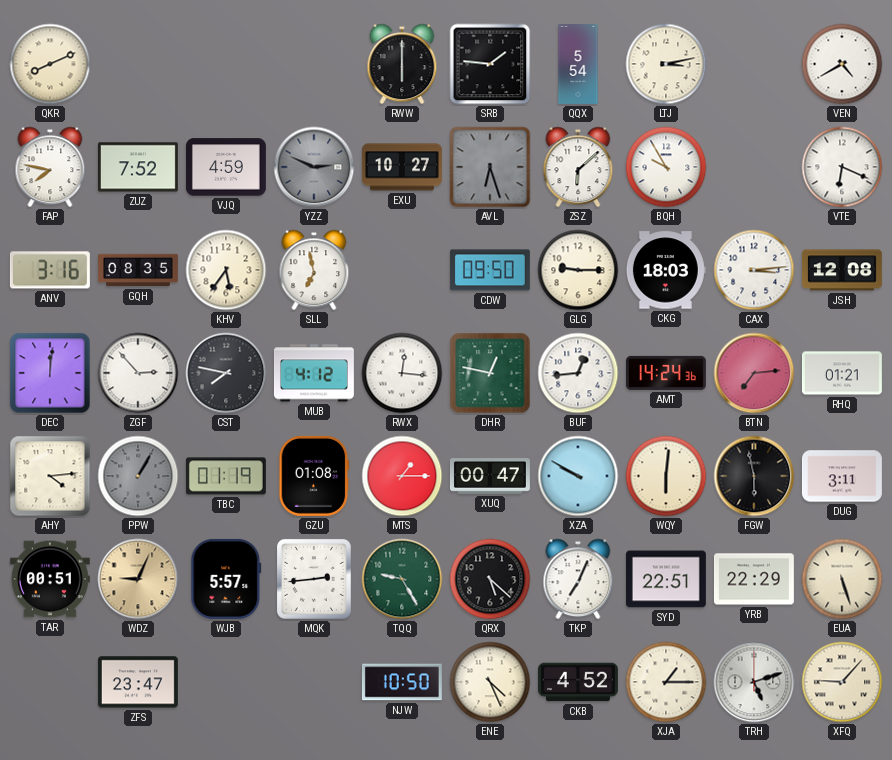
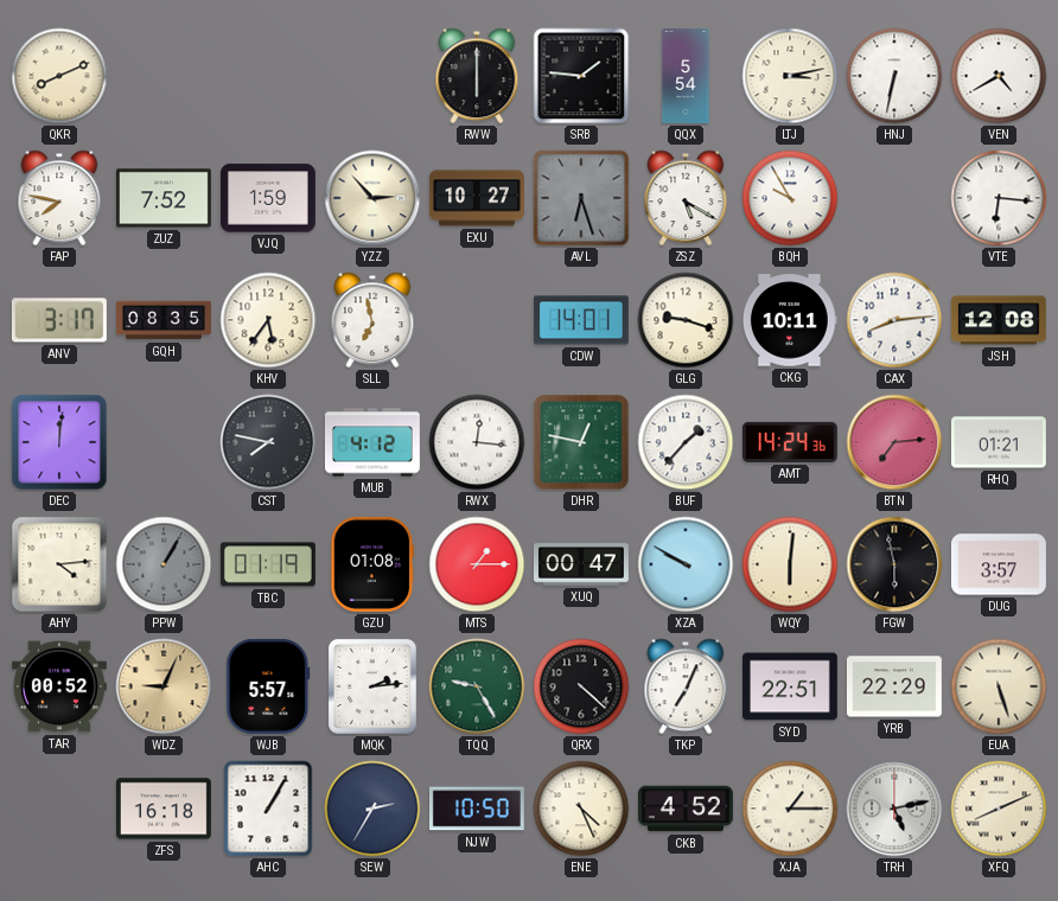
HNJ: none -> 6:32
VJQ: 4:59 -> 1:59
YZZ: 2:49 -> 2:53
YZZ dial: grey -> cream
ZSZ: 6:08 -> 5:20
VTE: 6:19 -> 6:16
ANV: 3:16 -> 3:17
CDW: 09:50 -> 14:01
GLG: 9:15 -> 9:18
CKG: 18:03 -> 10:11
CAX: 3:14 -> 8:14
ZGF: 2:53 -> none
BUF: 12:44 -> 1:37
DUG: 3:11 -> 3:57
TAR: 00:51 -> 00:52
MQK: 2:44 -> 2:14
QRX: 5:22 -> 4:22
ZFS: 23:47 -> 16:18
AHC: none -> 1:05
SEW: none -> 2:35
TRH: 5:12 -> 5:13
XFQ: 9:07 -> 8:11
